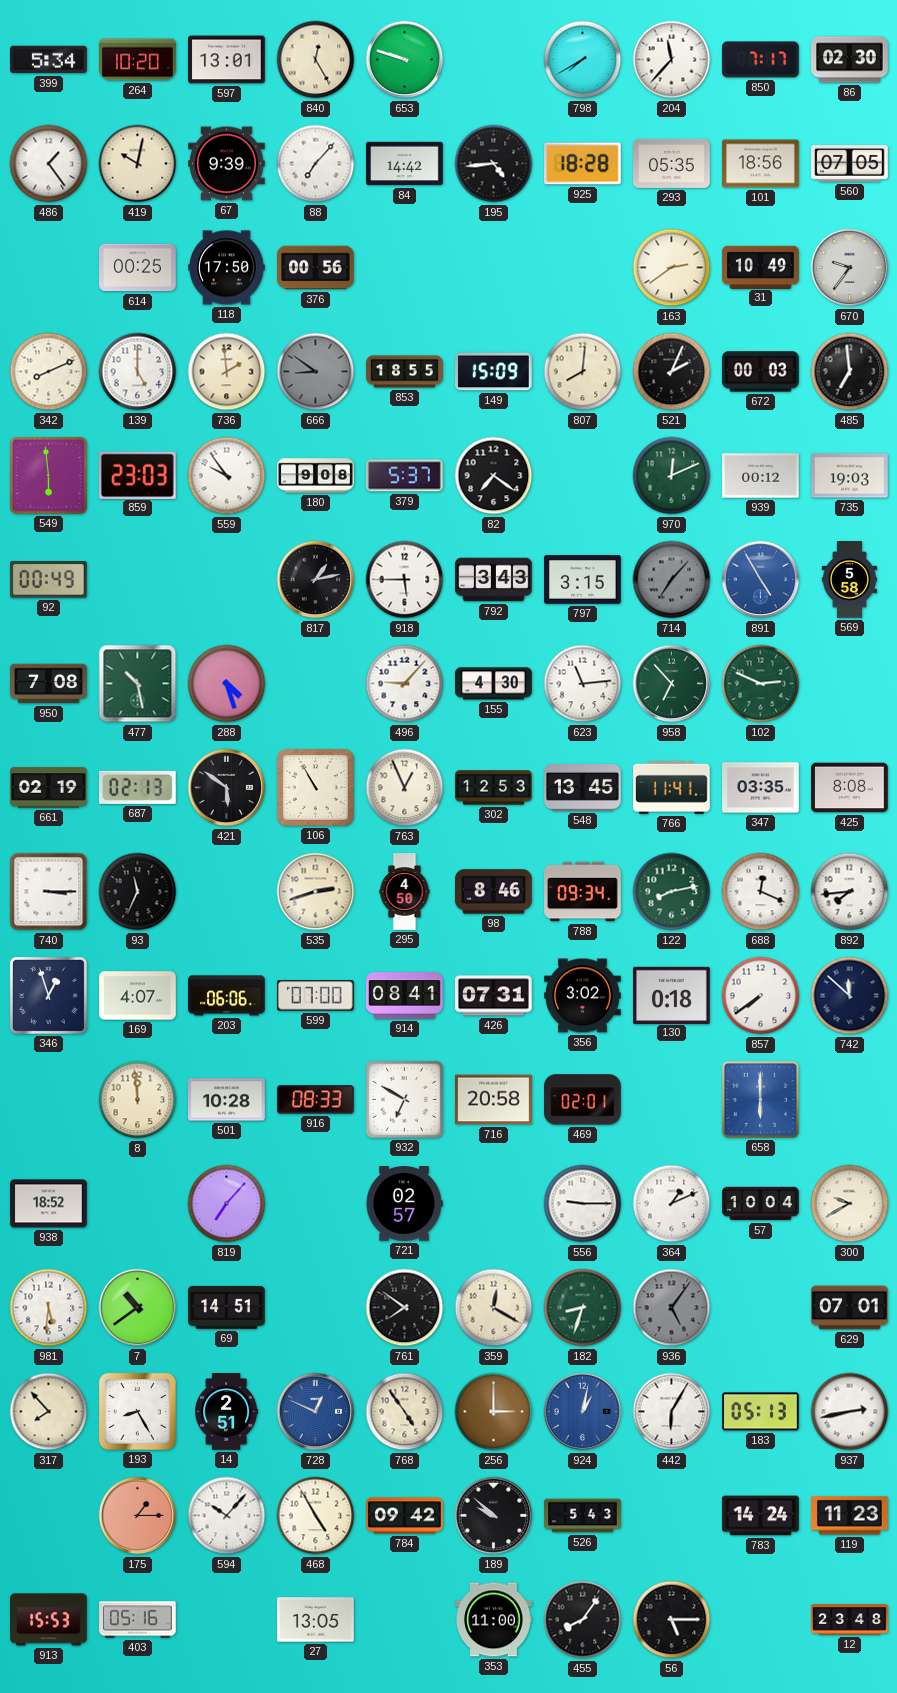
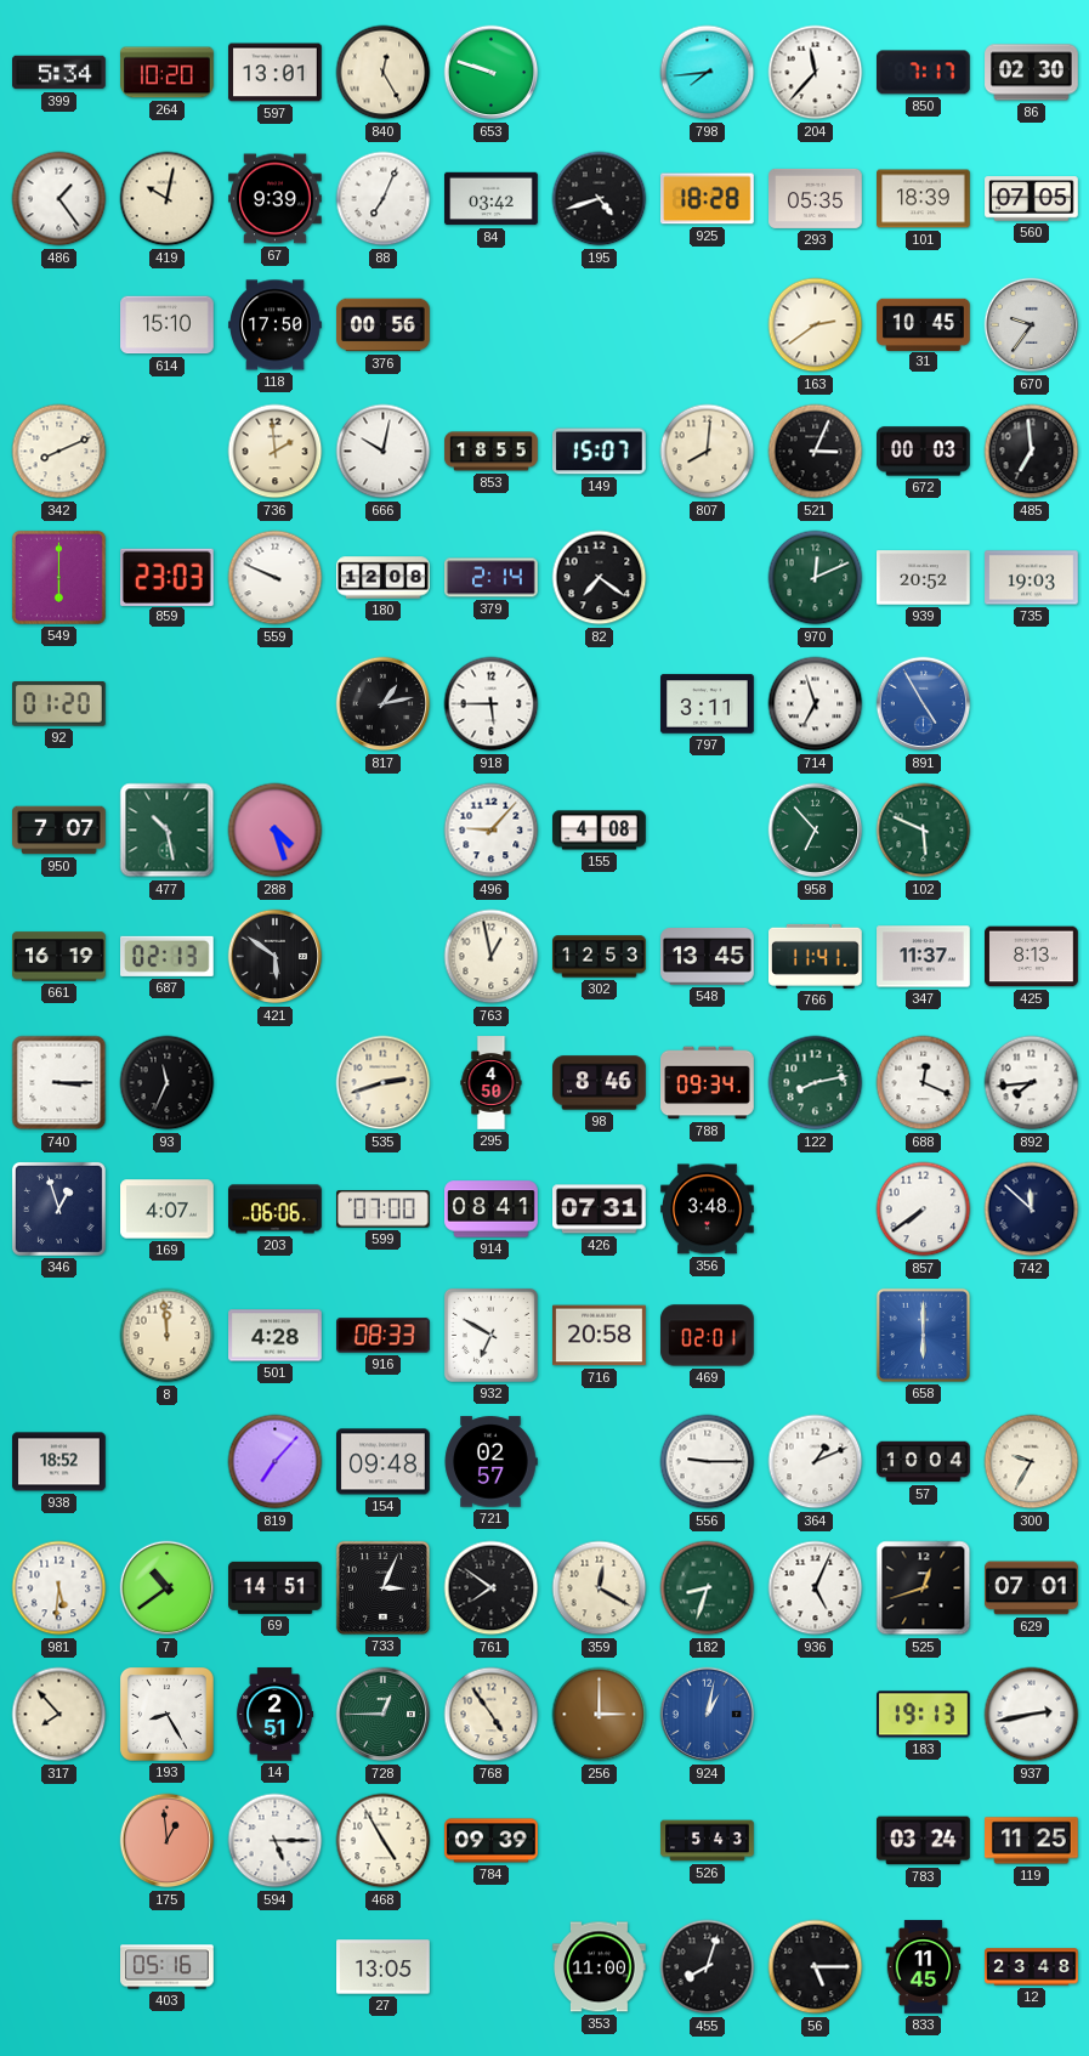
798: 7:40 -> 7:44
88: 7:07 -> 7:04
84: 14:42 -> 03:42
195: 4:44 -> 4:42
101: 18:56 -> 18:39
614: 00:25 -> 15:10
31: 10:49 -> 10:45
139: 5:00 -> none
666: 8:51 -> 10:02
666 dial: grey -> white
149: 15:09 -> 15:07
521: 2:04 -> 3:04
549: 5:59 -> 6:00
559: 9:54 -> 9:49
180: 9:08 -> 12:08
379: 5:37 -> 2:14
939: 00:12 -> 20:52
92: 00:49 -> 01:20
792: 3:43 -> none
797: 3:15 -> 3:11
714: 7:07 -> 6:57
714 dial: grey -> white
569: 5:58 -> none
950: 7:08 -> 7:07
155: 4:30 -> 4:08
623: 11:14 -> none
102: 2:49 -> 5:49
661: 02:19 -> 16:19
106: 10:55 -> none
763: 12:56 -> 12:58
347: 03:35 -> 11:37
425: 8:08 -> 8:13
356: 3:02 -> 3:48
130: 0:18 -> none
501: 10:28 -> 4:28
154: none -> 09:48
300: 9:40 -> 9:35
733: none -> 3:04
936: 5:06 -> 5:04
936 dial: grey -> white
525: none -> 12:42
728: 12:49 -> 12:45
728 dial: blue -> green
442: 6:05 -> none
183: 05:13 -> 19:13
175: 1:15 -> 12:59
594: 10:07 -> 5:15
784: 09:42 -> 09:39
189: 9:52 -> none
783: 14:24 -> 03:24
119: 11:23 -> 11:25
913: 15:53 -> none
455: 8:06 -> 8:03
833: none -> 11:45
